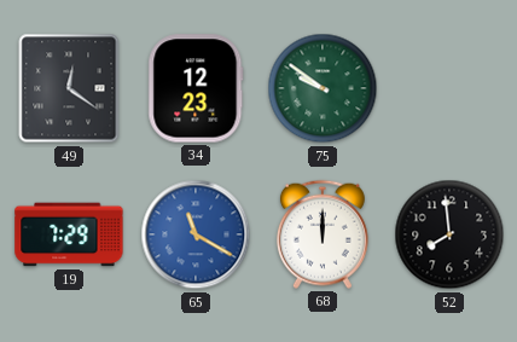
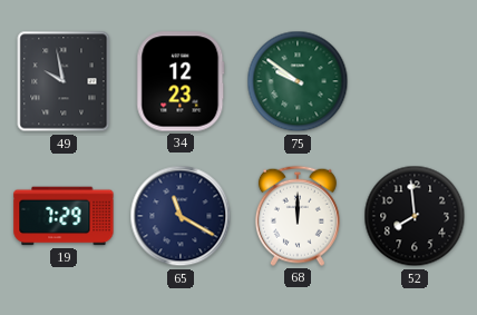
49: 12:21 -> 9:58
65 dial: blue -> navy
